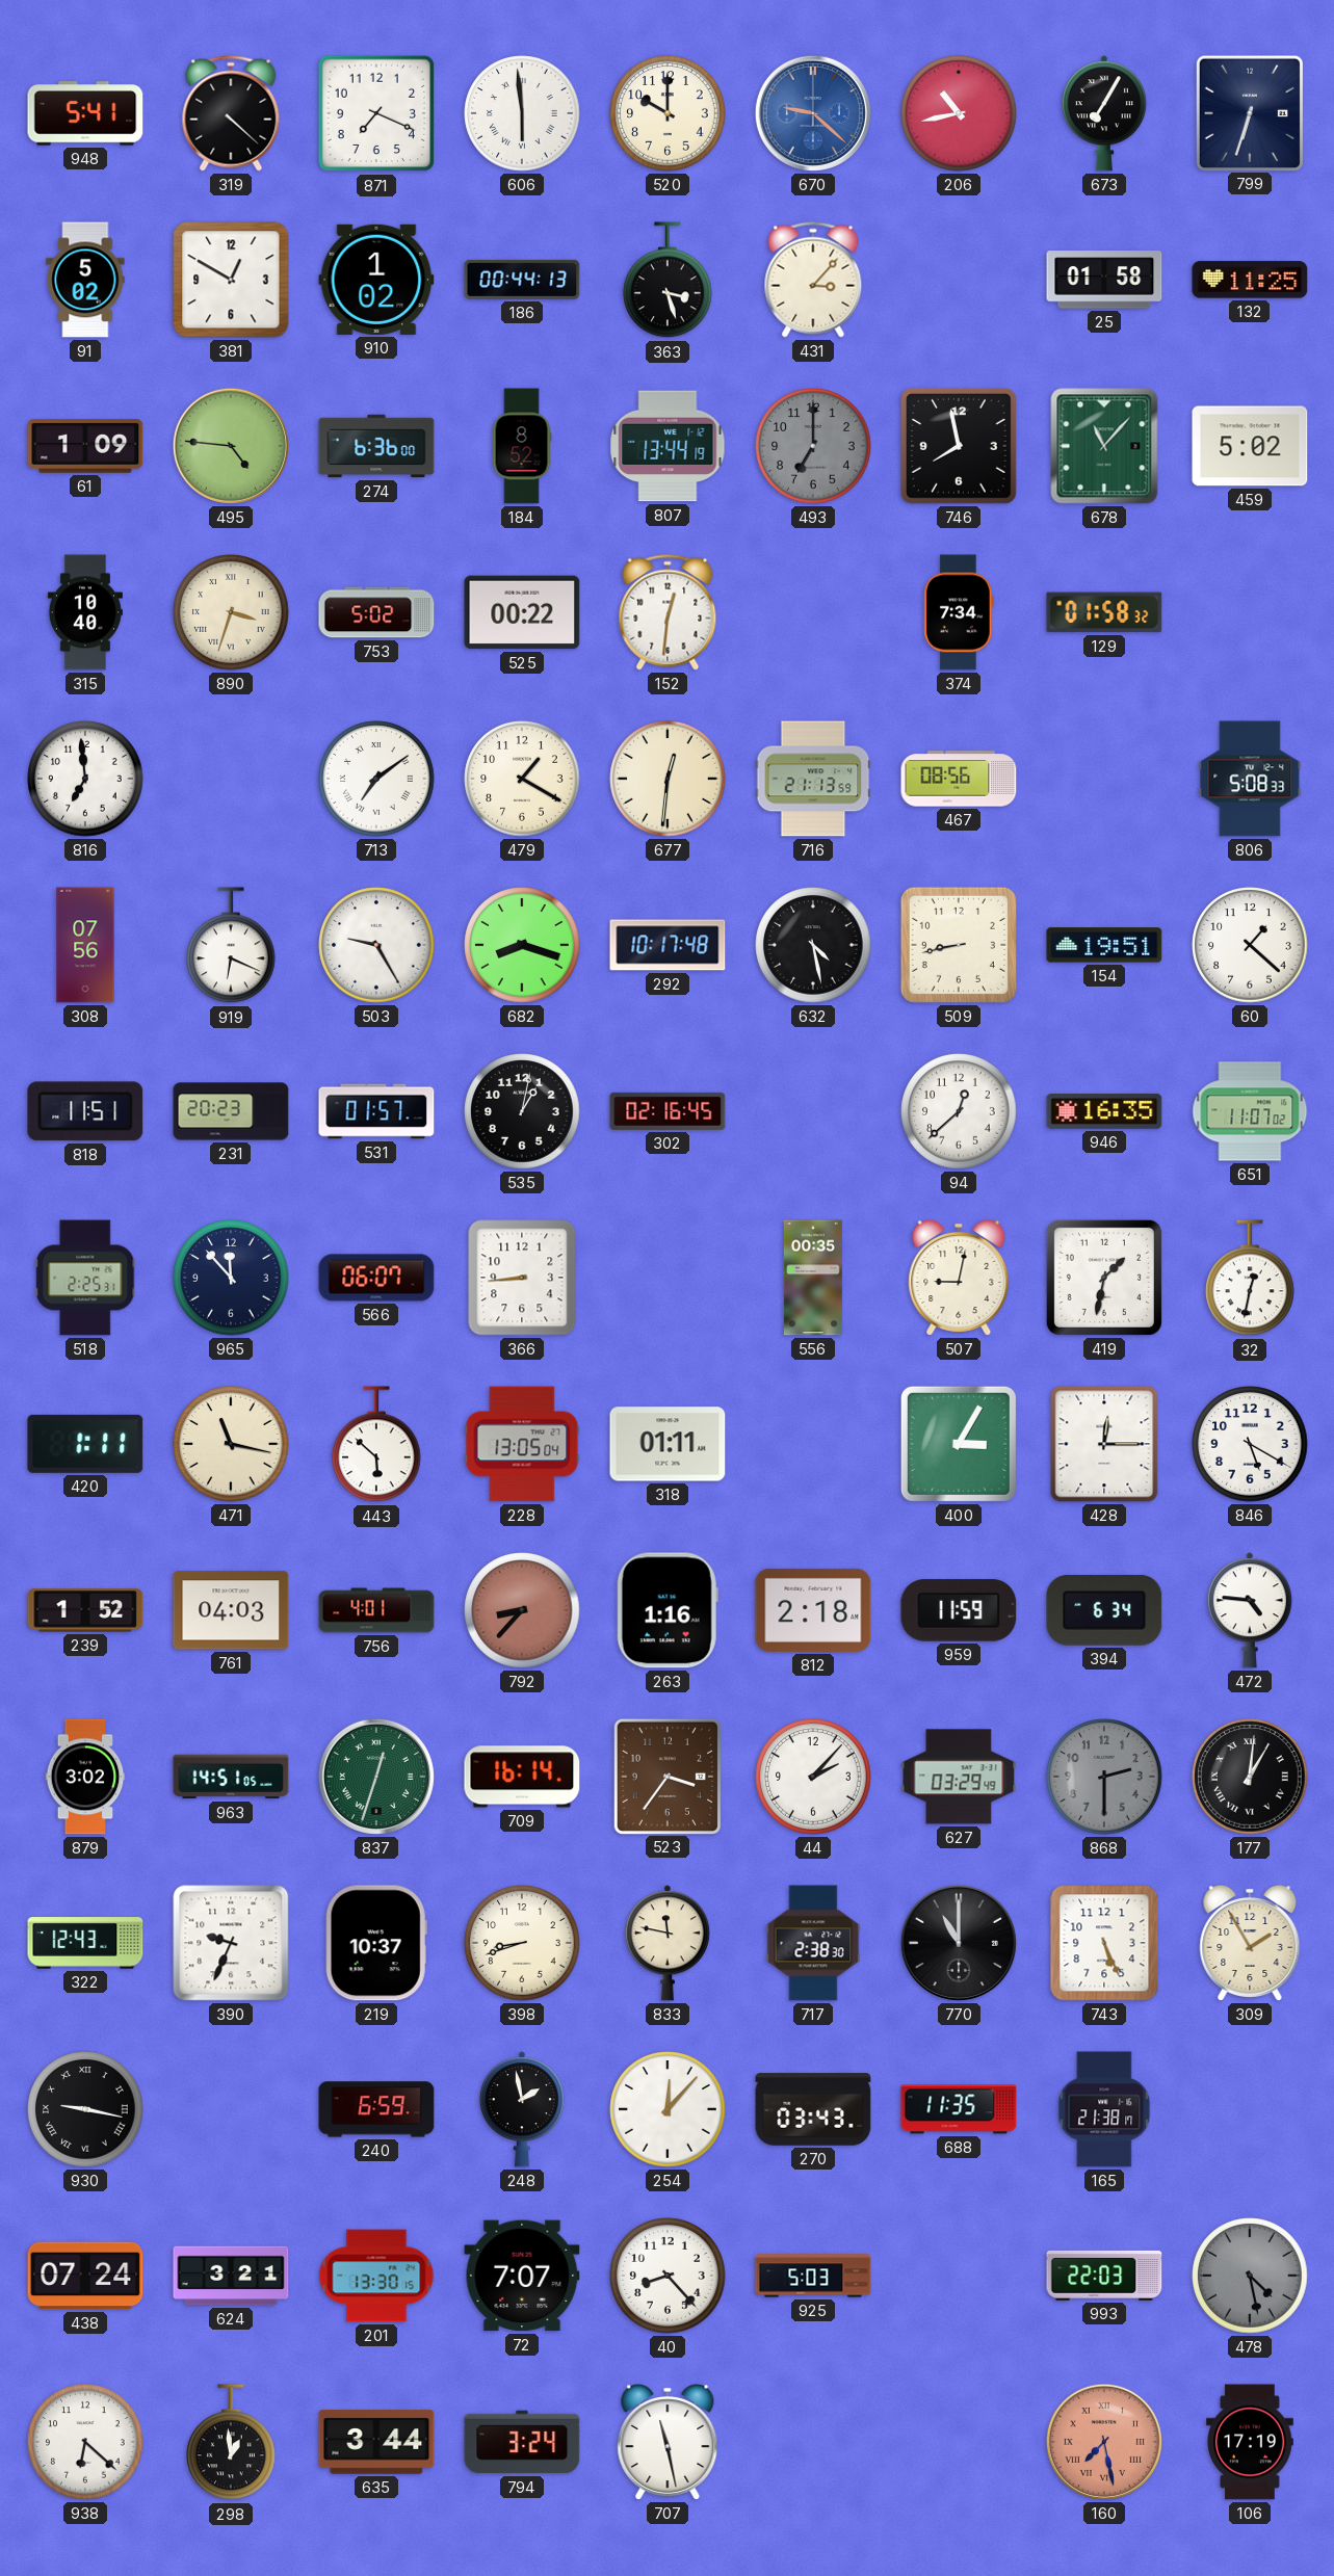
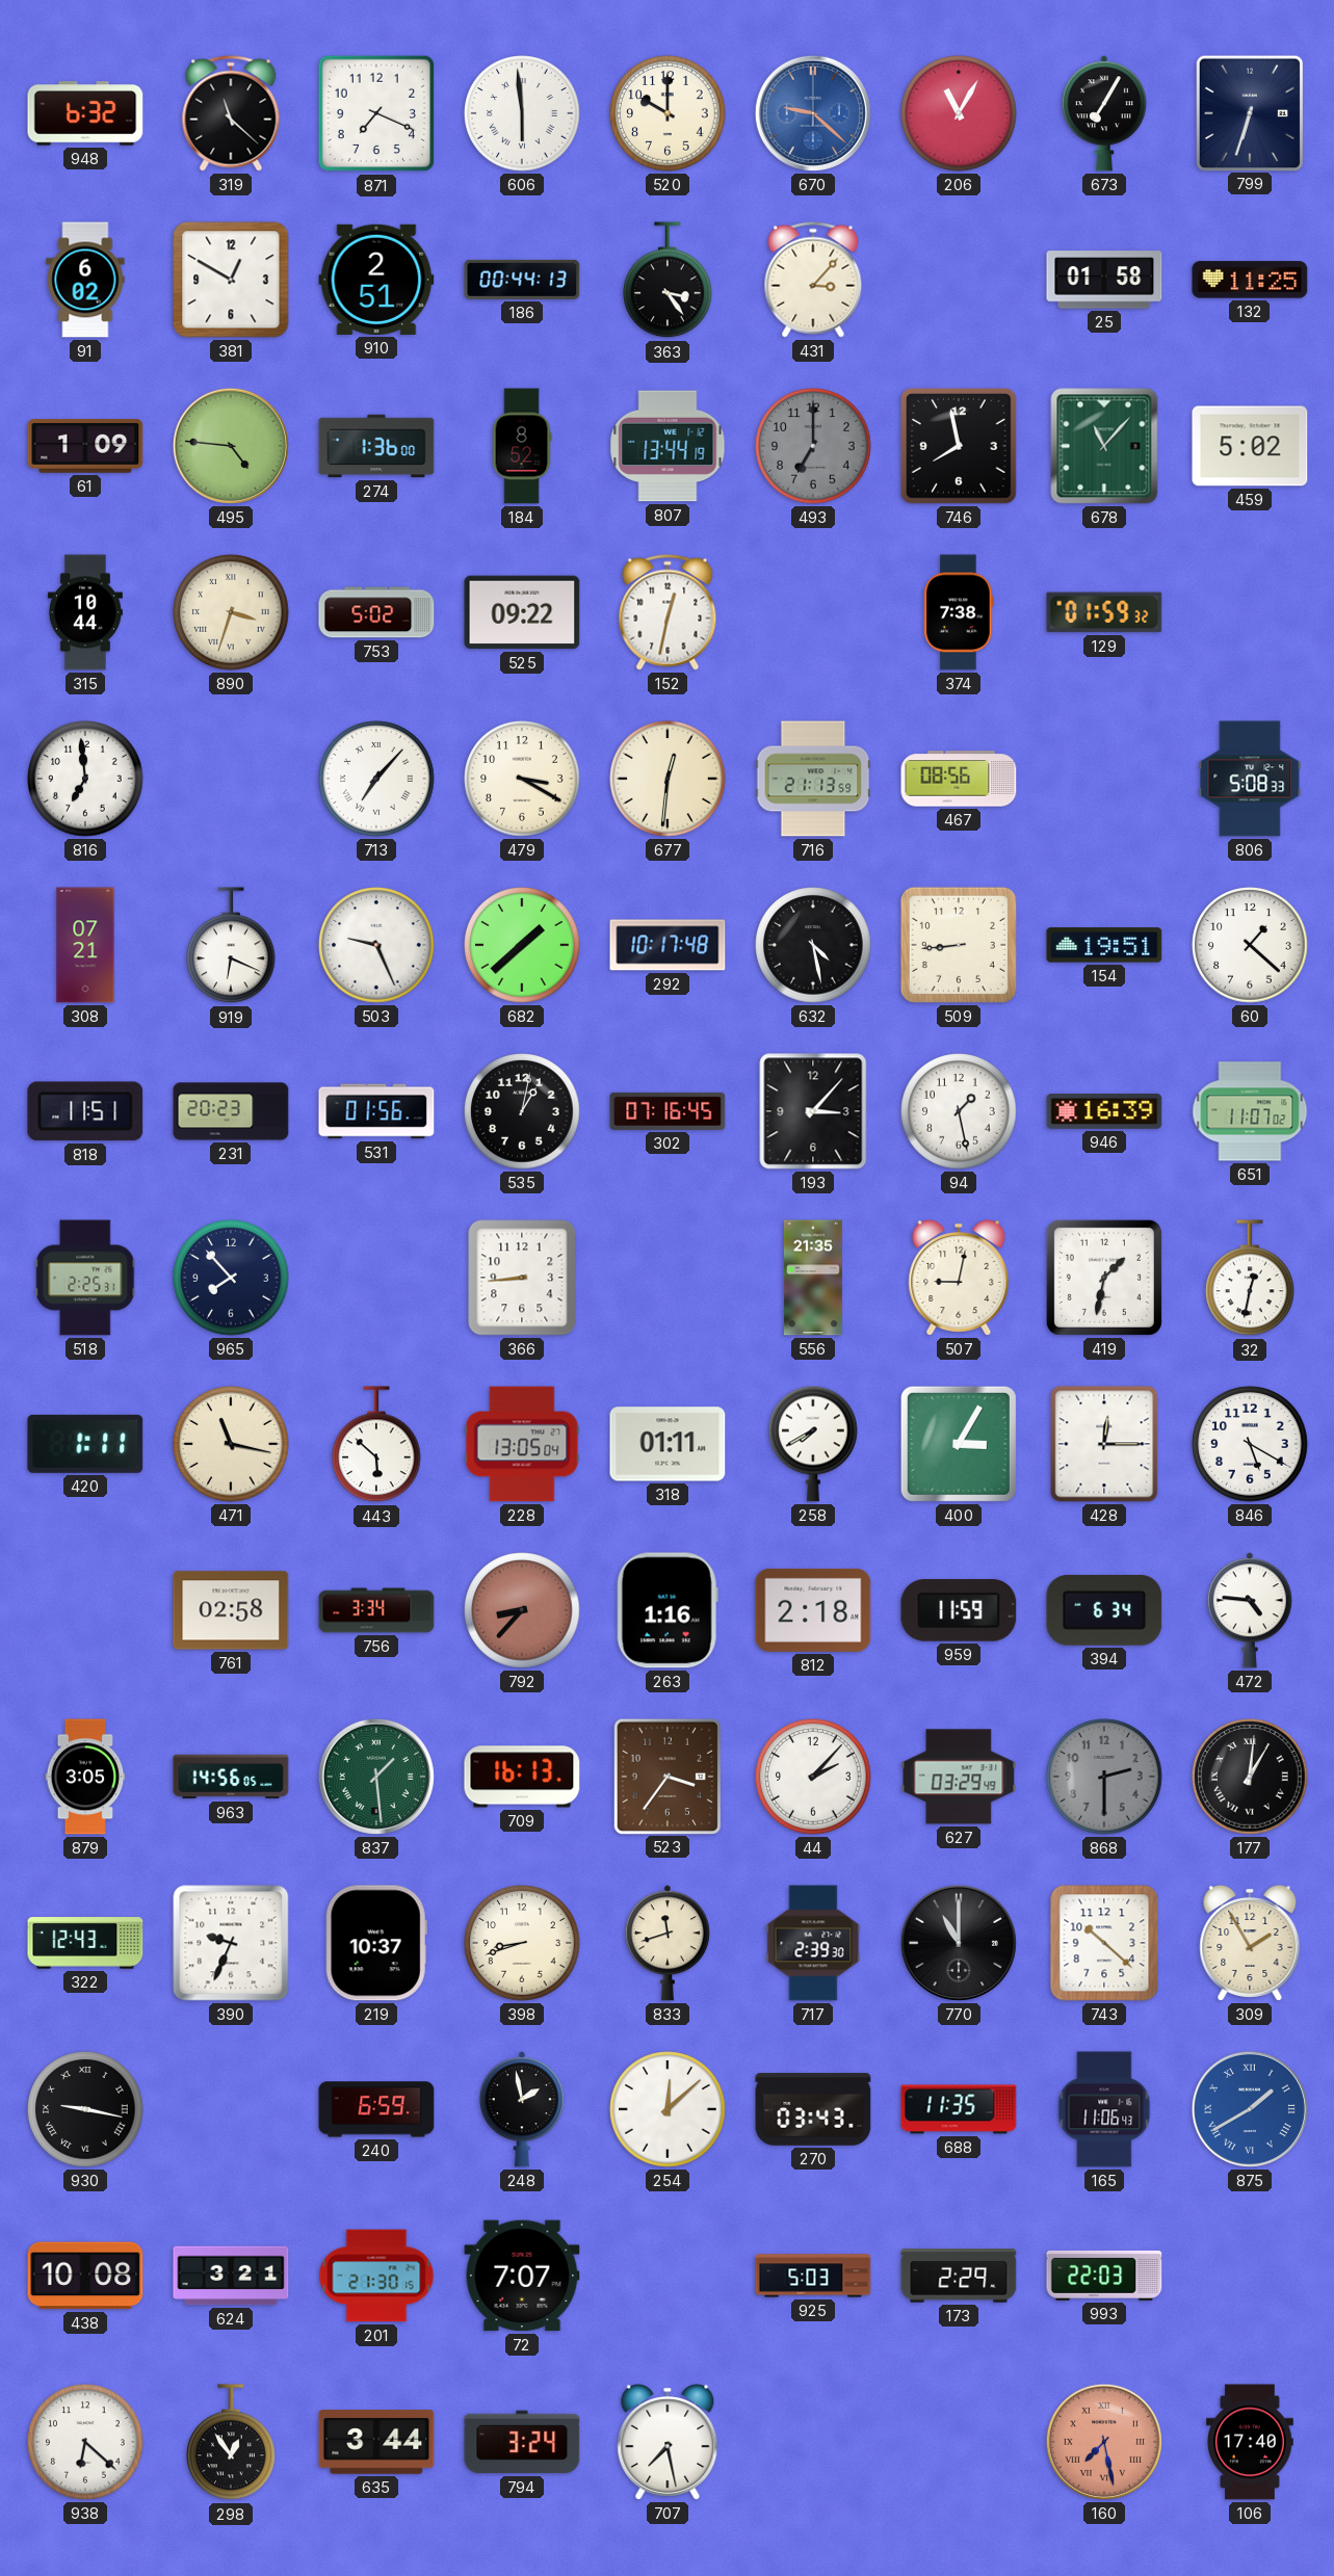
948: 5:41 -> 6:32
319: 4:22 -> 11:22
206: 10:43 -> 11:05
91: 5:02 -> 6:02
910: 1:02 -> 2:51
363: 3:27 -> 3:24
274: 6:36 -> 1:36
315: 10:40 -> 10:44
525: 00:22 -> 09:22
152: 12:31 -> 12:32
374: 7:34 -> 7:38
129: 01:58 -> 01:59
713: 7:09 -> 7:07
479: 1:20 -> 3:20
308: 07:56 -> 07:21
503: 9:25 -> 9:26
682: 8:18 -> 1:38
509: 8:43 -> 8:44
531: 01:57 -> 01:56
302: 02:16 -> 07:16
193: none -> 3:07
94: 12:38 -> 1:28
946: 16:35 -> 16:39
965: 11:53 -> 7:53
566: 06:07 -> none
556: 00:35 -> 21:35
258: none -> 7:40
239: 1:52 -> none
761: 04:03 -> 02:58
756: 4:01 -> 3:34
879: 3:02 -> 3:05
963: 14:51 -> 14:56
837: 12:33 -> 1:29
709: 16:14 -> 16:13
833: 11:47 -> 11:42
717: 2:38 -> 2:39
743: 5:26 -> 10:22
254: 12:07 -> 12:08
165: 21:38 -> 11:06
875: none -> 1:40
438: 07:24 -> 10:08
201: 13:30 -> 21:30
40: 8:23 -> none
173: none -> 2:29
478: 4:28 -> none
298: 12:59 -> 12:54
707: 11:28 -> 7:28
106: 17:19 -> 17:40
